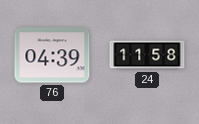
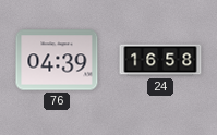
24: 11:58 -> 16:58
